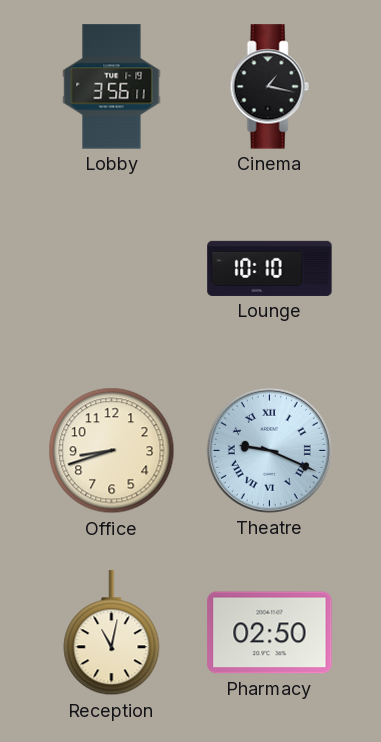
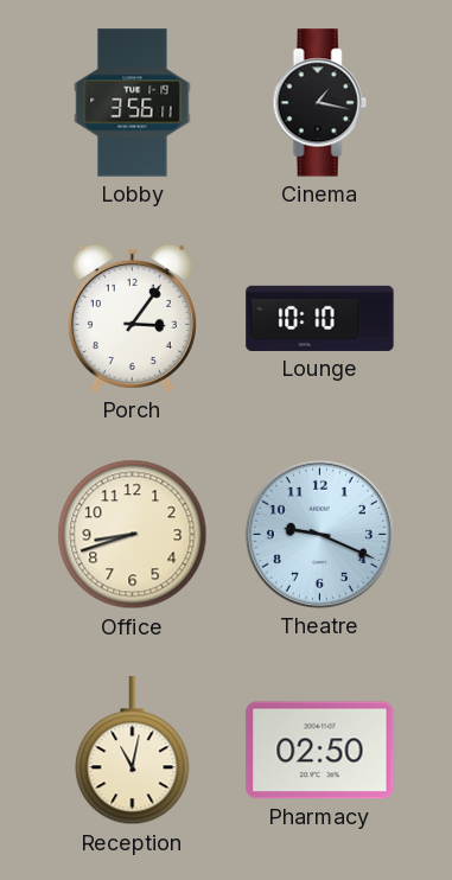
Porch: none -> 3:06
Theatre numerals: Roman -> Arabic
